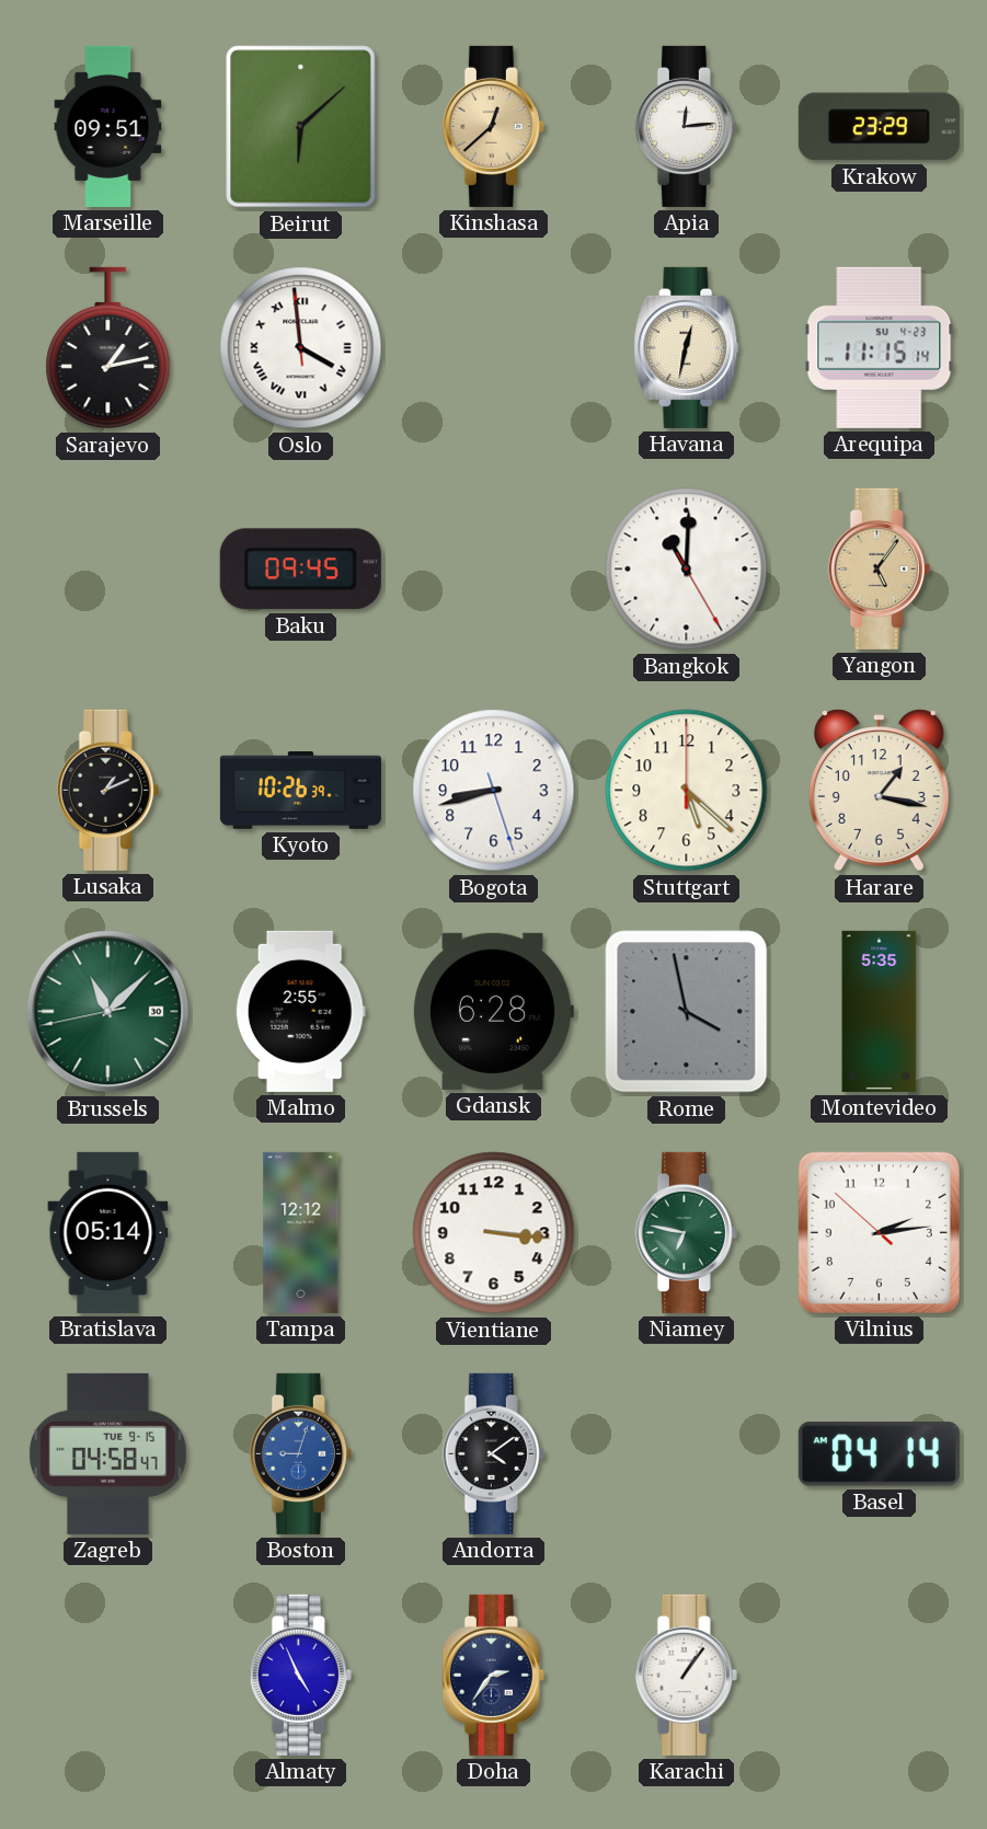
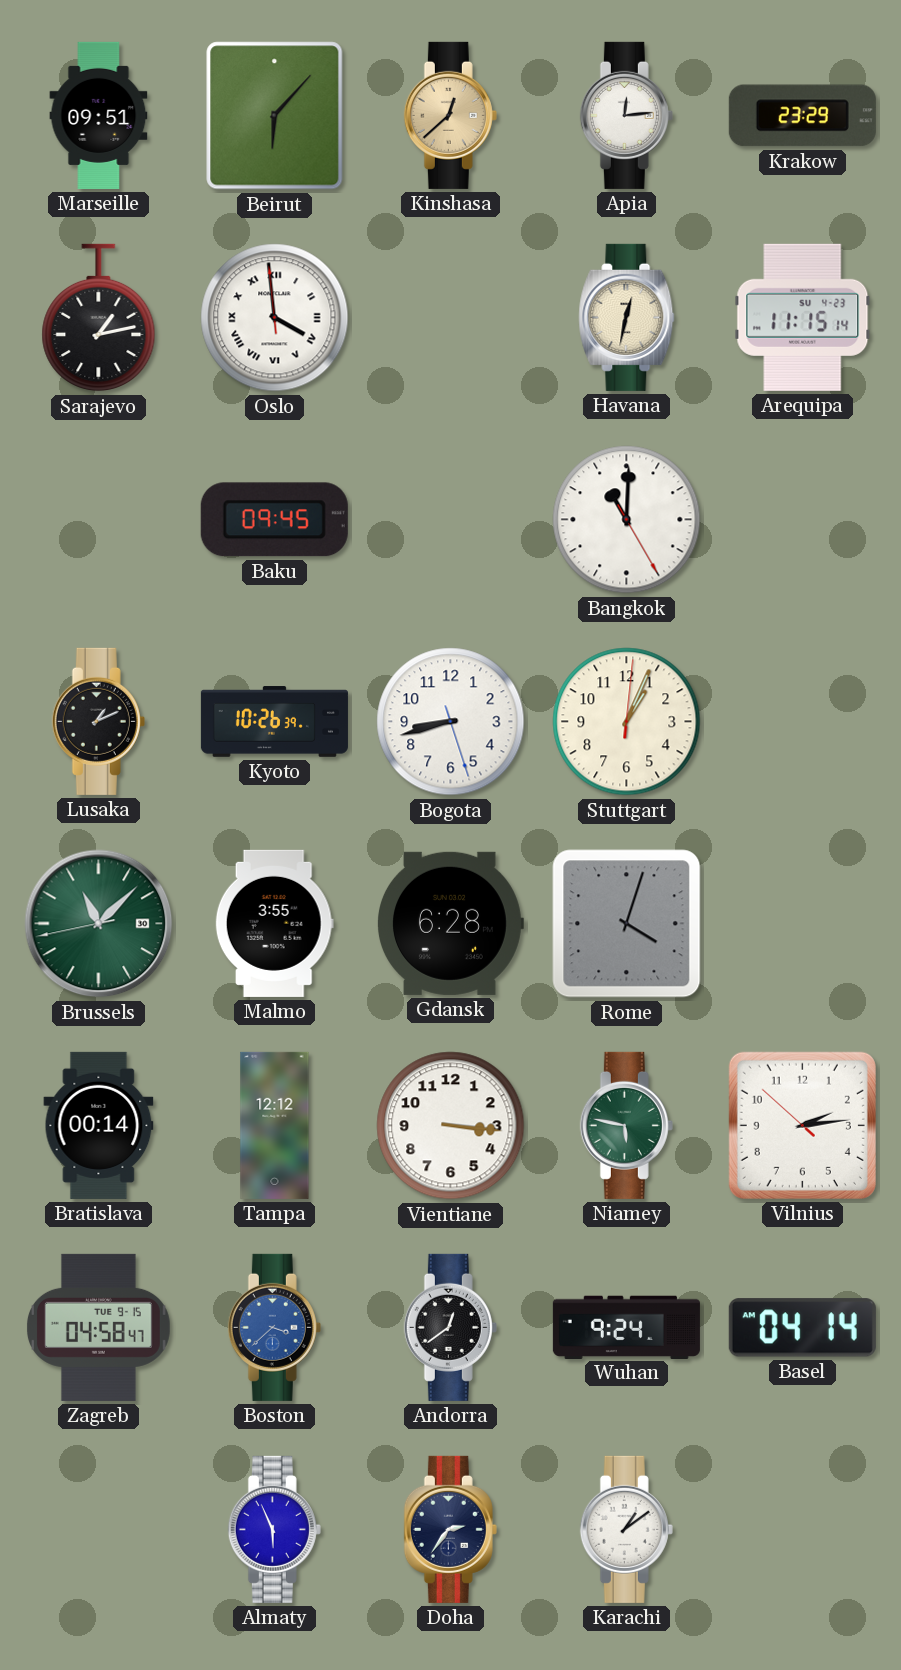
Beirut: 6:08 -> 6:07
Yangon: 5:06 -> none
Stuttgart: 5:22 -> 1:04
Harare: 1:17 -> none
Malmo: 2:55 -> 3:55
Rome: 3:58 -> 4:03
Montevideo: 5:35 -> none
Bratislava: 05:14 -> 00:14
Niamey: 6:47 -> 5:47
Boston: 9:03 -> 3:38
Andorra: 4:09 -> 12:39
Wuhan: none -> 9:24
Almaty: 4:56 -> 5:56
Karachi: 1:06 -> 1:09
